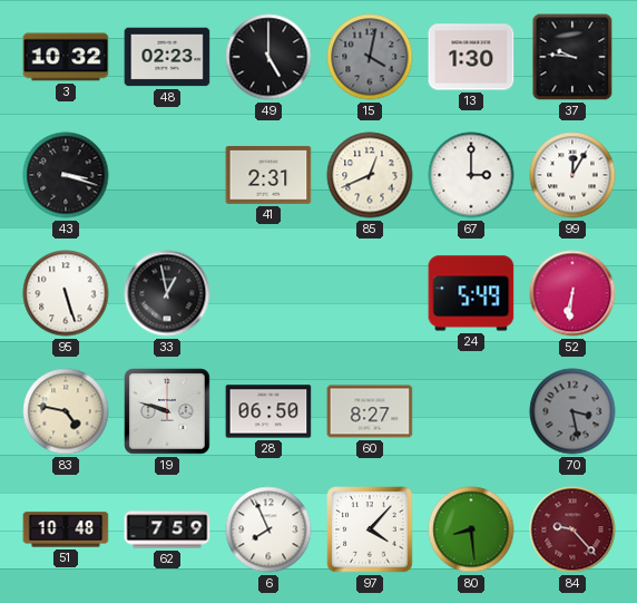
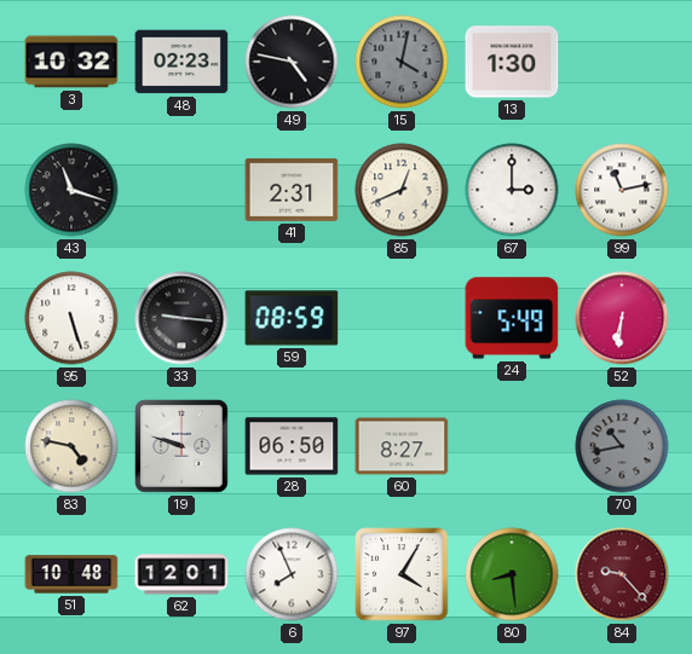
49: 5:00 -> 4:47
37: 9:46 -> none
43: 3:18 -> 11:18
99: 12:05 -> 11:13
33: 12:58 -> 9:16
59: none -> 08:59
70: 3:28 -> 10:43
62: 7:59 -> 12:01
97: 4:07 -> 4:05
